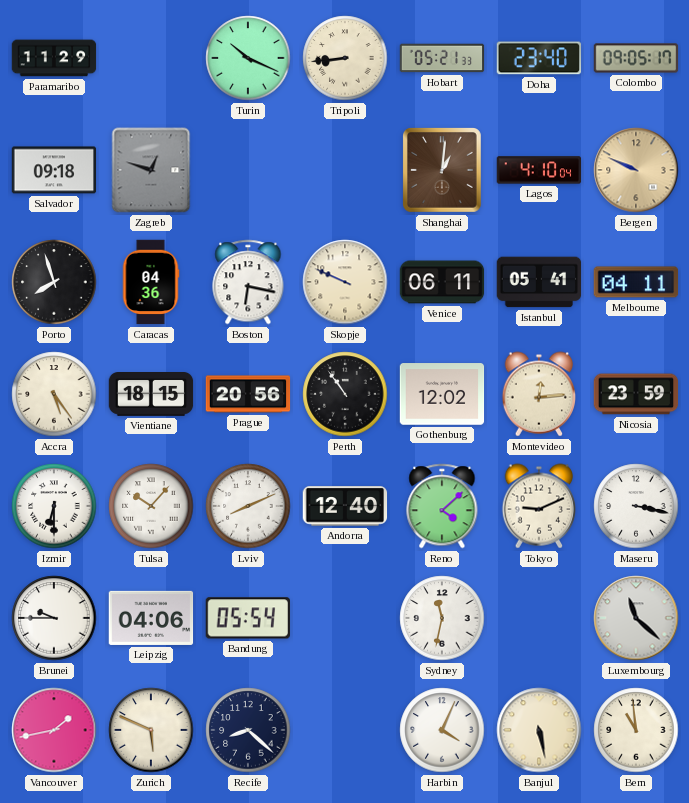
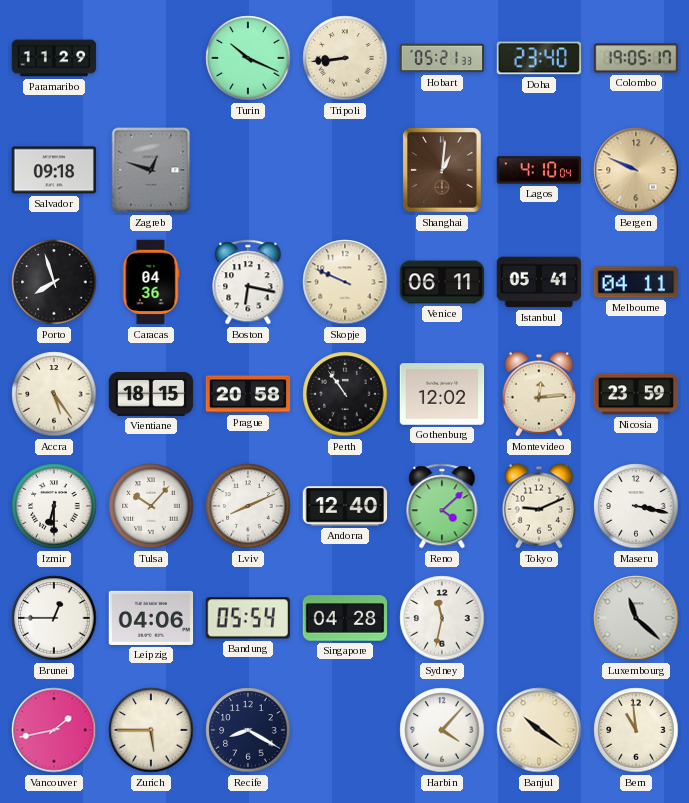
Colombo: 09:05 -> 19:05
Prague: 20:56 -> 20:58
Brunei: 9:45 -> 12:45
Singapore: none -> 04:28
Zurich: 5:49 -> 5:45
Recife: 8:22 -> 8:20
Harbin: 4:04 -> 4:07
Banjul: 5:28 -> 10:21
